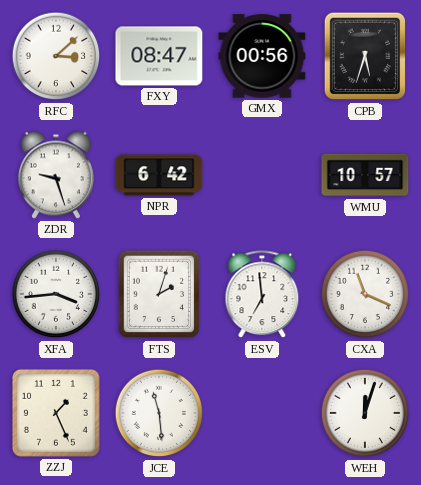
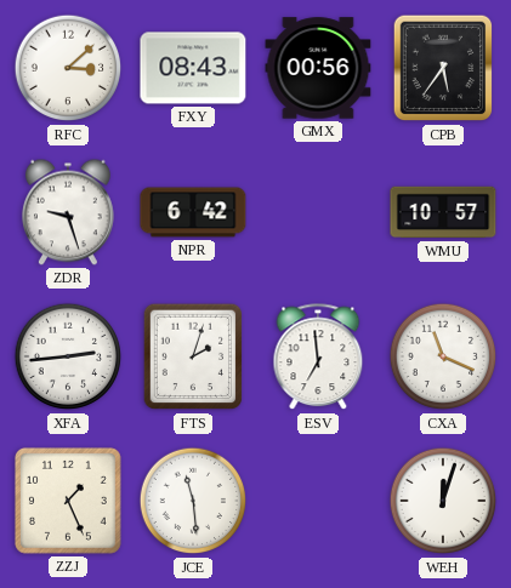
FXY: 08:47 -> 08:43
CPB: 5:33 -> 5:36
XFA: 3:44 -> 2:44
